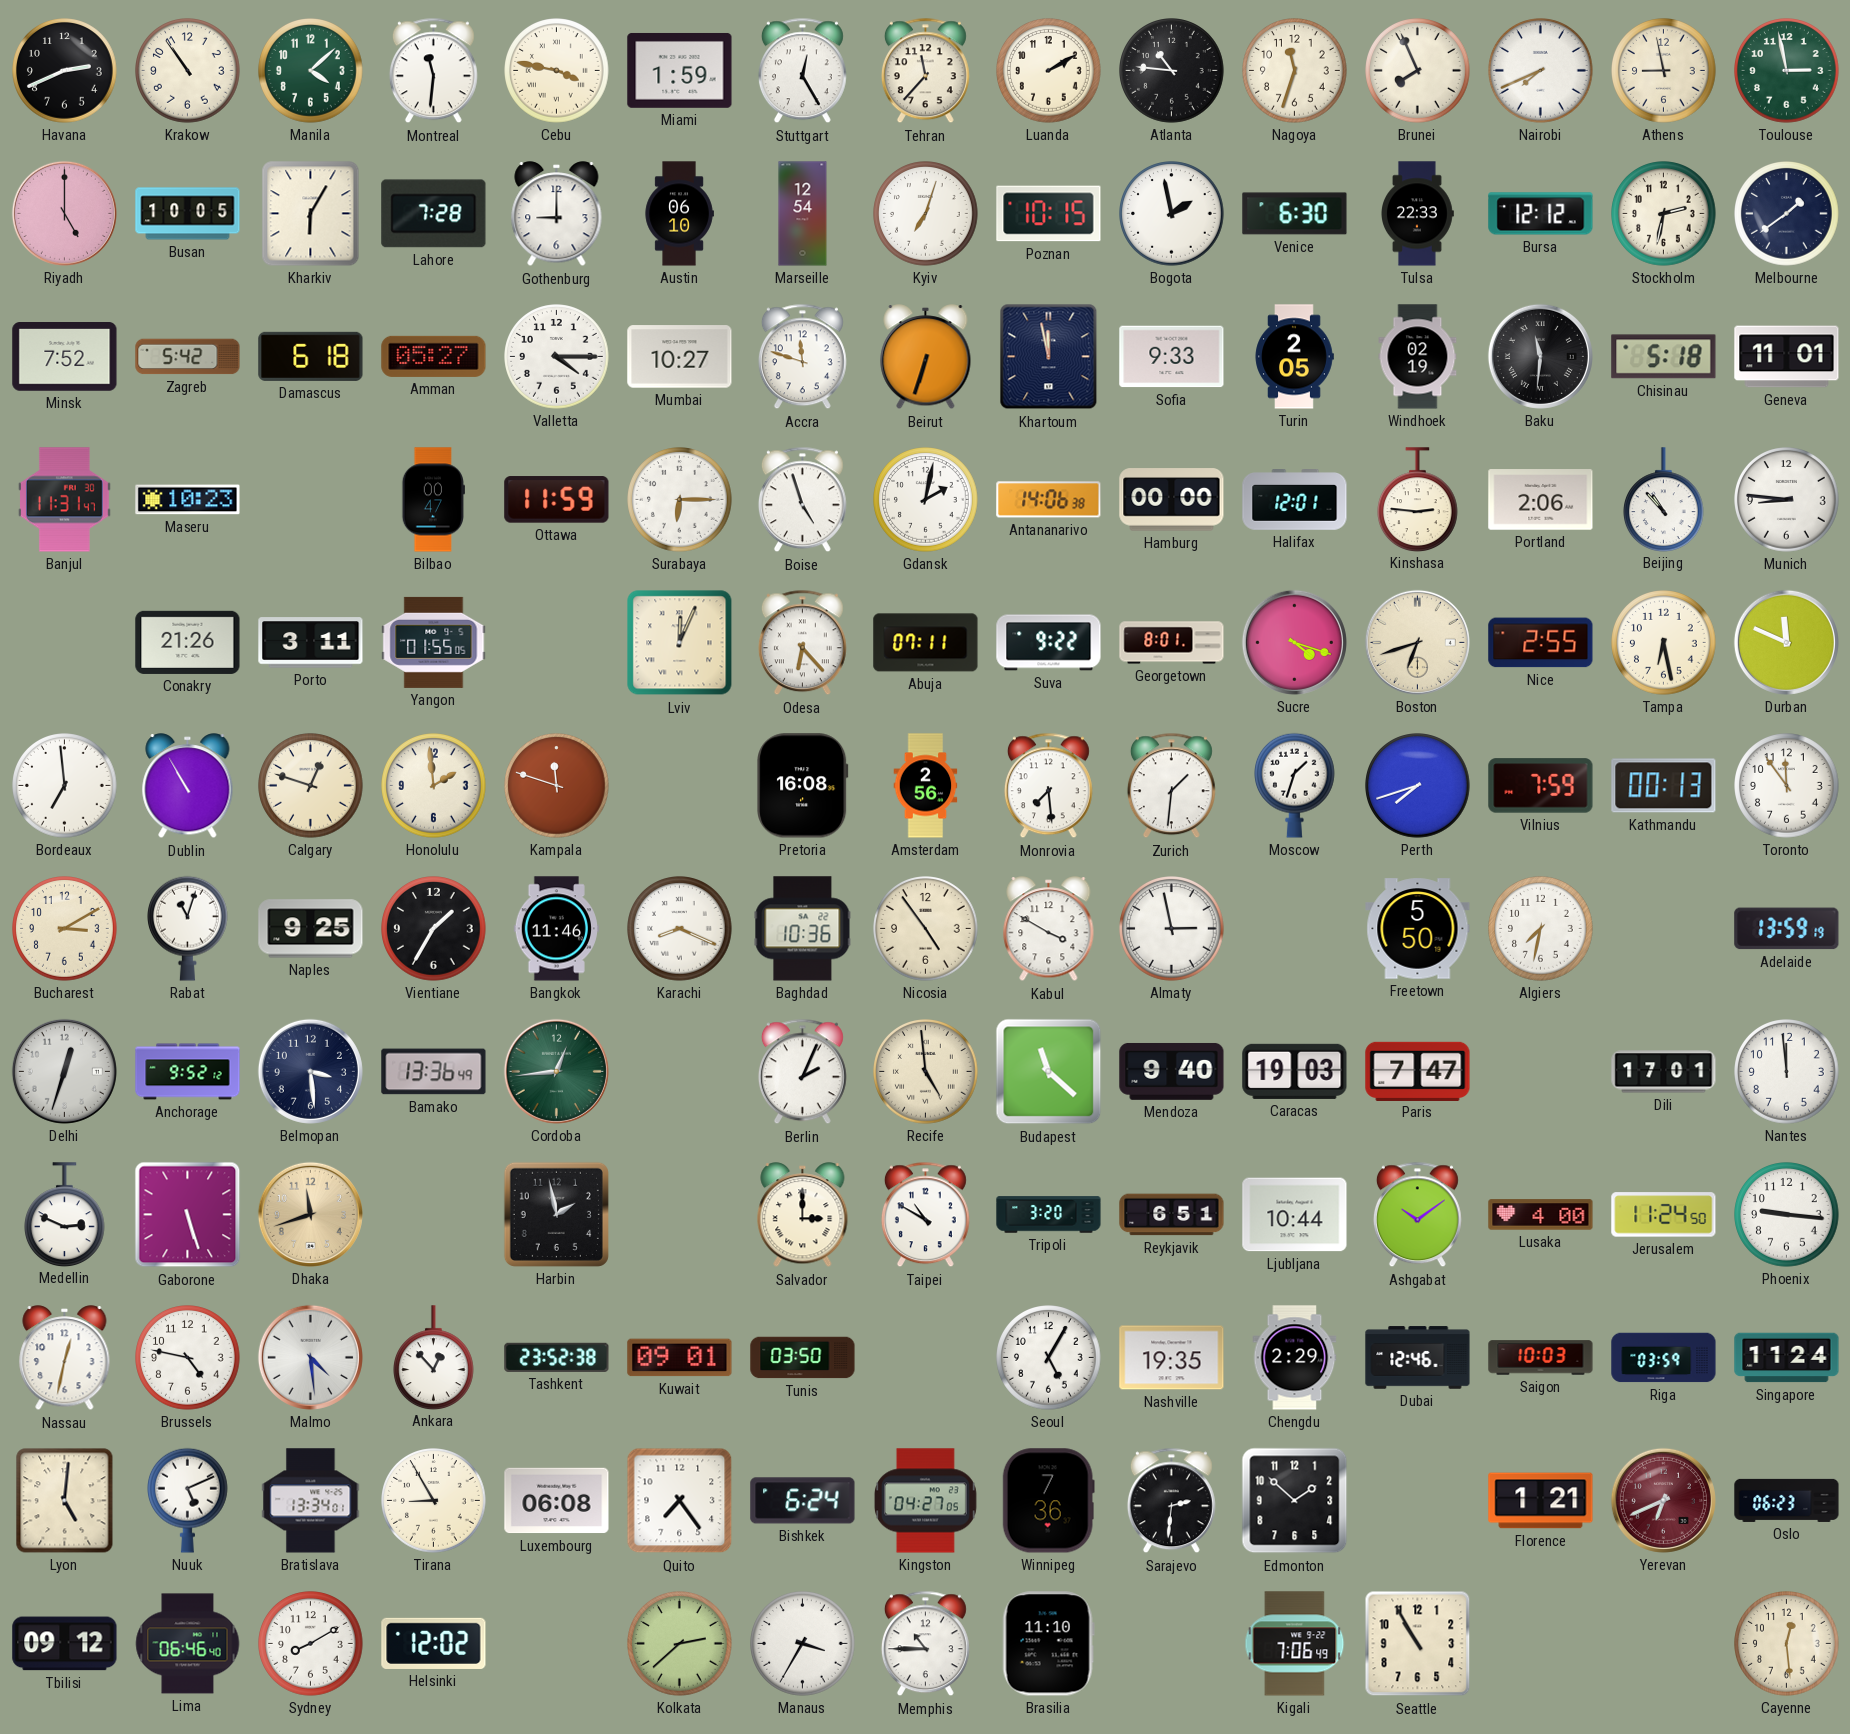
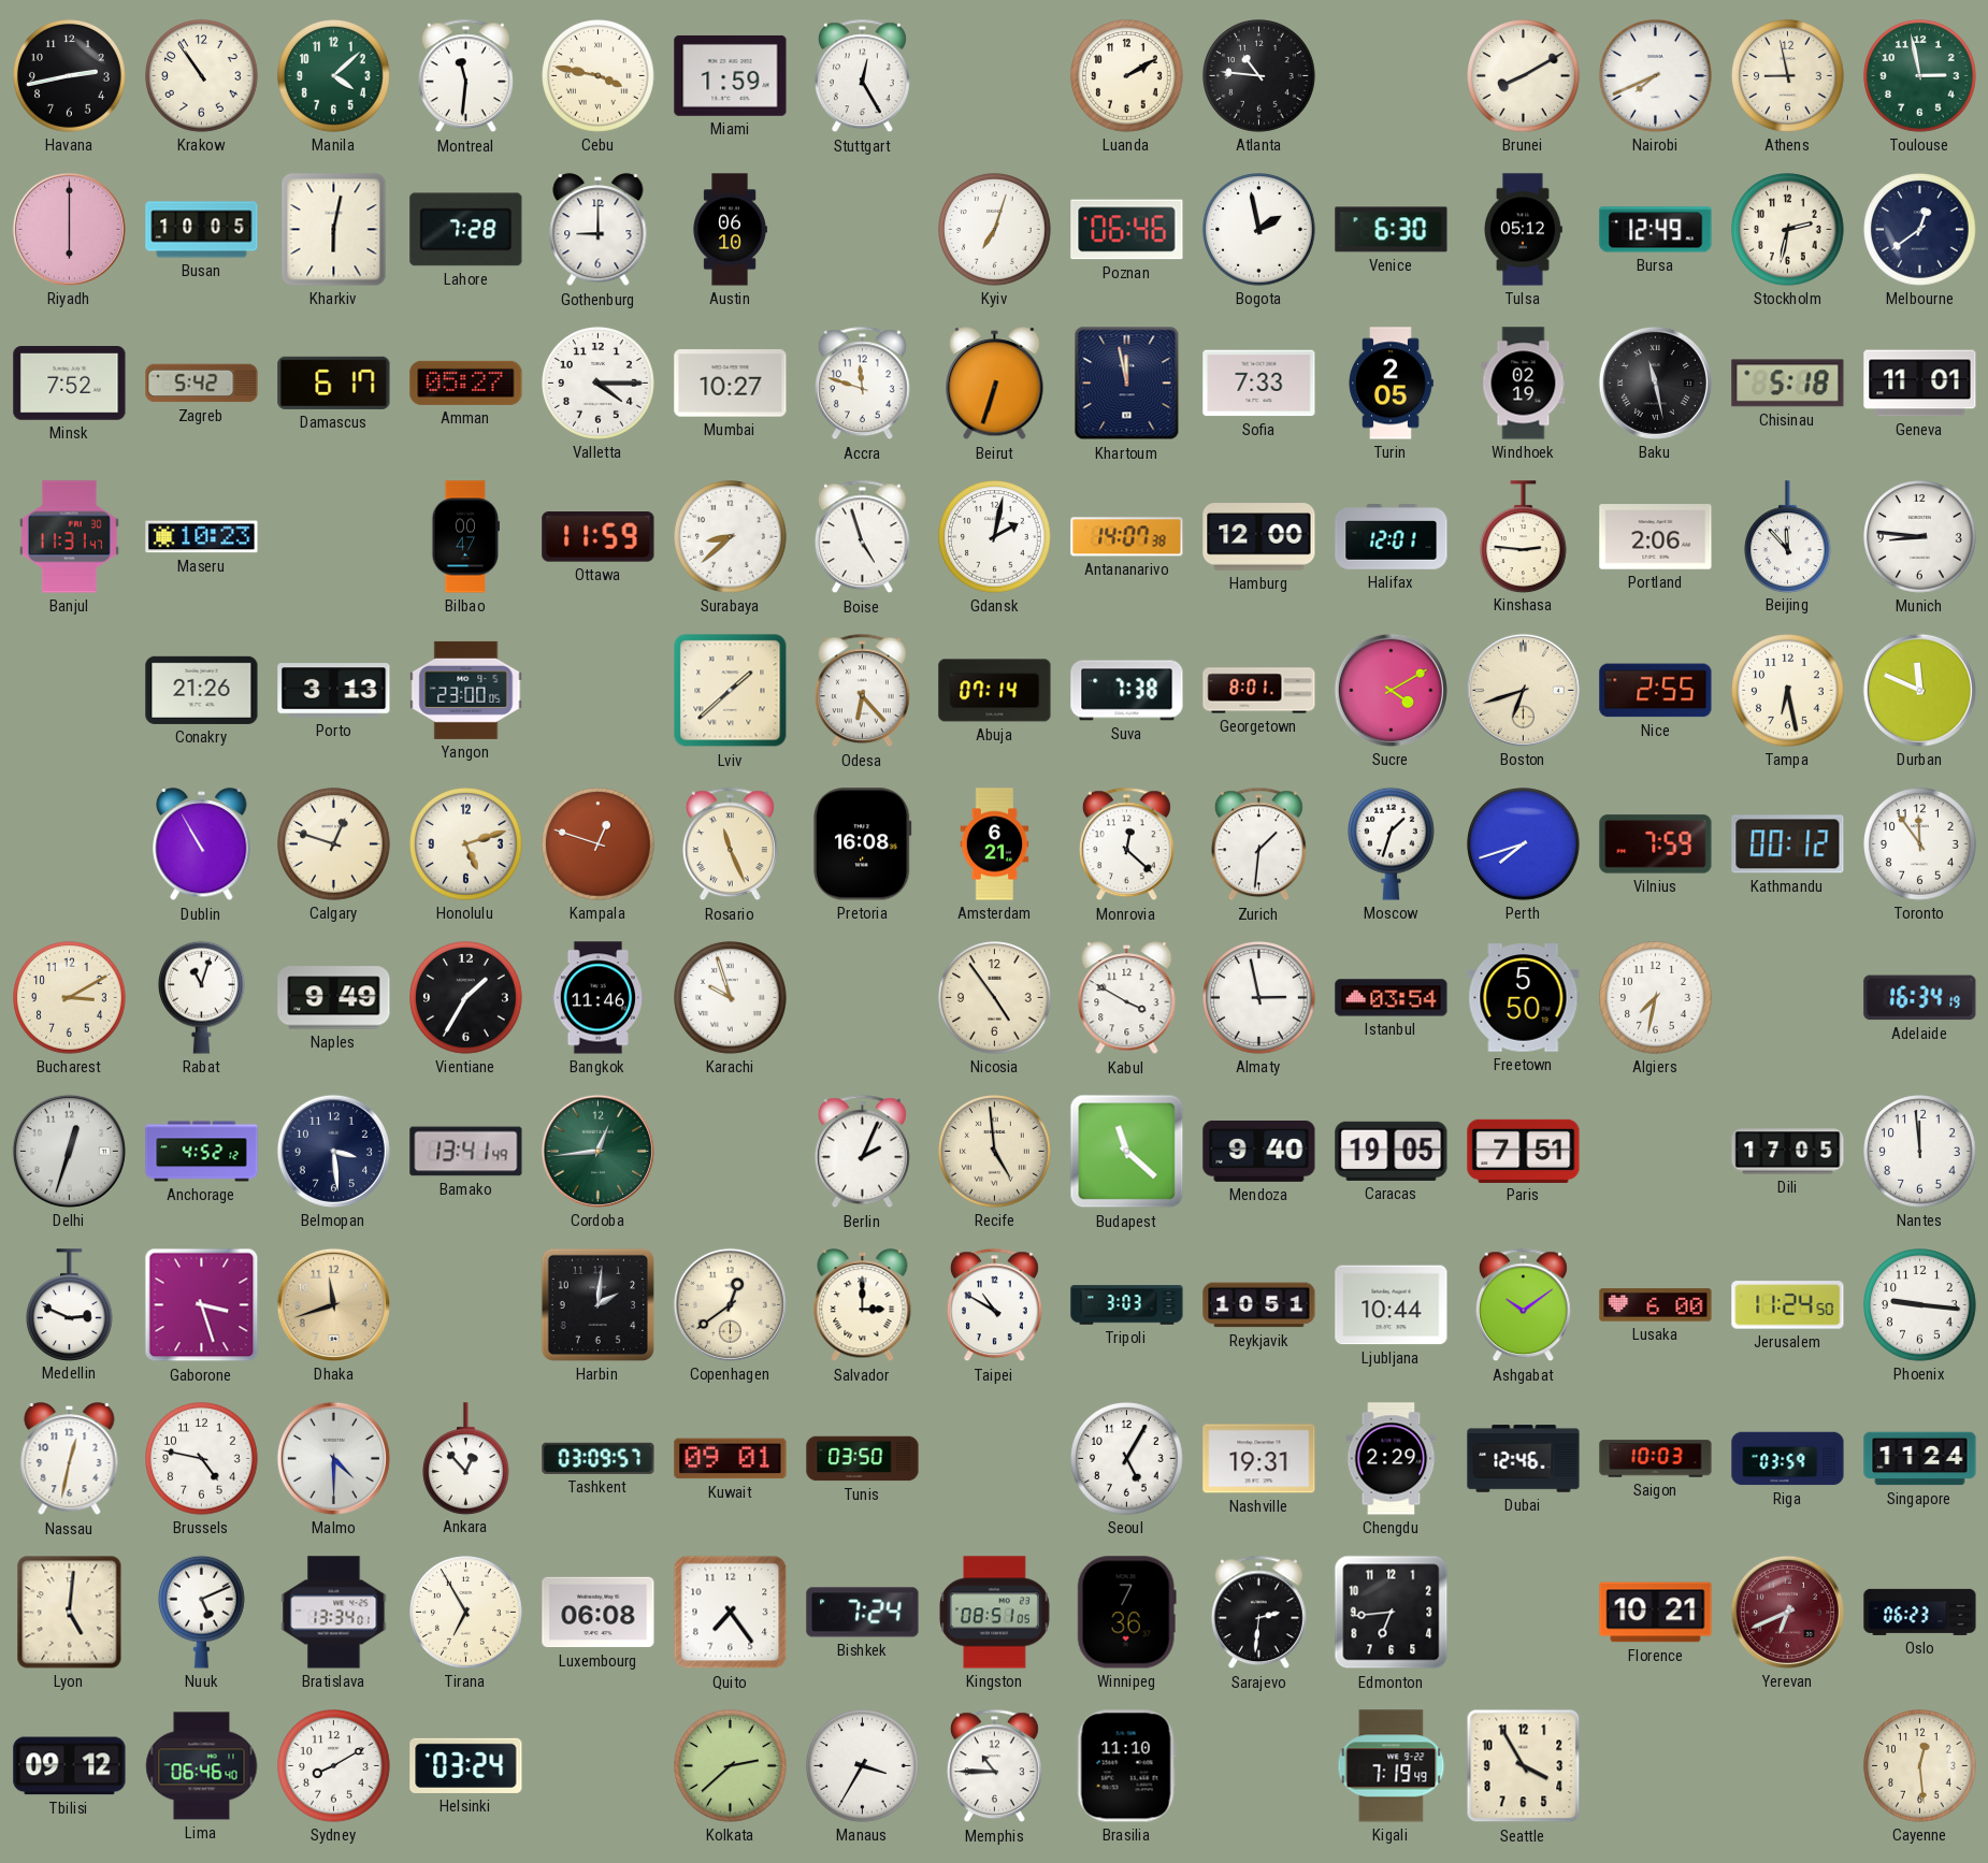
Havana: 2:41 -> 2:43
Tehran: 11:37 -> none
Nagoya: 11:33 -> none
Brunei: 7:56 -> 8:10
Riyadh: 5:00 -> 6:00
Kharkiv: 6:05 -> 6:02
Marseille: 12:54 -> none
Poznan: 10:15 -> 06:46
Tulsa: 22:33 -> 05:12
Bursa: 12:12 -> 12:49
Melbourne: 1:39 -> 12:39
Damascus: 6:18 -> 6:17
Sofia: 9:33 -> 7:33
Baku: 11:31 -> 11:28
Surabaya: 6:15 -> 8:38
Antananarivo: 14:06 -> 14:07
Hamburg: 00:00 -> 12:00
Beijing: 10:53 -> 11:53
Porto: 3:11 -> 3:13
Yangon: 01:55 -> 23:00
Lviv: 12:04 -> 1:38
Abuja: 07:11 -> 07:14
Suva: 9:22 -> 7:38
Sucre: 4:18 -> 4:10
Bordeaux: 6:59 -> none
Honolulu: 1:59 -> 5:12
Kampala: 11:48 -> 12:48
Rosario: none -> 11:26
Amsterdam: 2:56 -> 6:21
Monrovia: 7:29 -> 12:22
Kathmandu: 00:13 -> 00:12
Naples: 9:25 -> 9:49
Karachi: 8:19 -> 9:57
Baghdad: 10:36 -> none
Istanbul: none -> 03:54
Adelaide: 13:59 -> 16:34
Anchorage: 9:52 -> 4:52
Bamako: 13:36 -> 13:41
Caracas: 19:03 -> 19:05
Paris: 7:47 -> 7:51
Dili: 17:01 -> 17:05
Gaborone: 5:27 -> 3:27
Harbin: 1:58 -> 2:01
Copenhagen: none -> 12:39
Tripoli: 3:20 -> 3:03
Reykjavik: 6:51 -> 10:51
Lusaka: 4:00 -> 6:00
Malmo: 4:29 -> 4:30
Tashkent: 23:52 -> 03:09
Nashville: 19:35 -> 19:31
Tirana: 8:55 -> 6:55
Bishkek: 6:24 -> 7:24
Kingston: 04:27 -> 08:51
Edmonton: 1:52 -> 6:44
Florence: 1:21 -> 10:21
Helsinki: 12:02 -> 03:24
Kigali: 7:06 -> 7:19
Seattle: 10:55 -> 3:55
